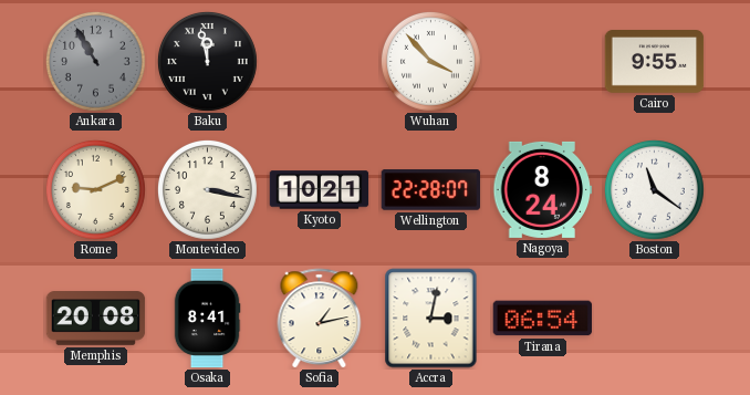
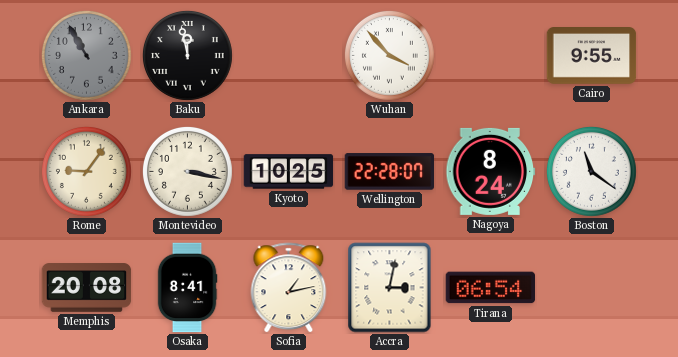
Rome: 9:11 -> 9:06
Kyoto: 10:21 -> 10:25
